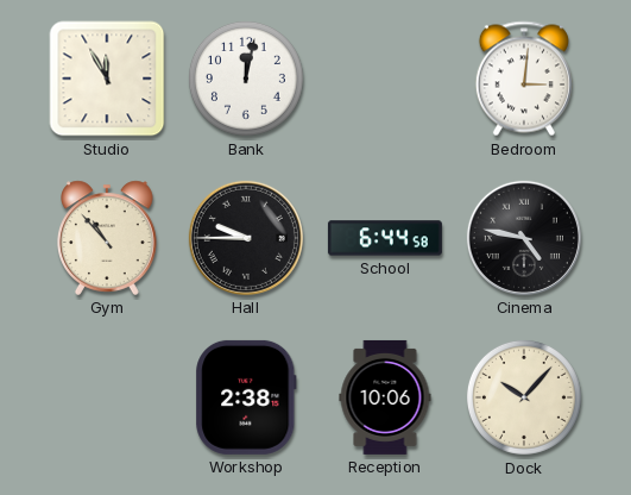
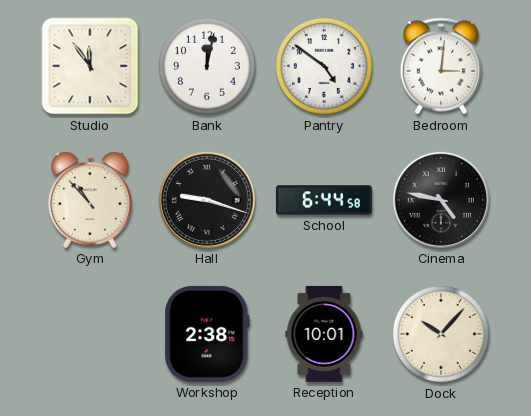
Studio: 11:55 -> 11:54
Pantry: none -> 4:51
Hall: 9:45 -> 9:18
Reception: 10:06 -> 10:01
